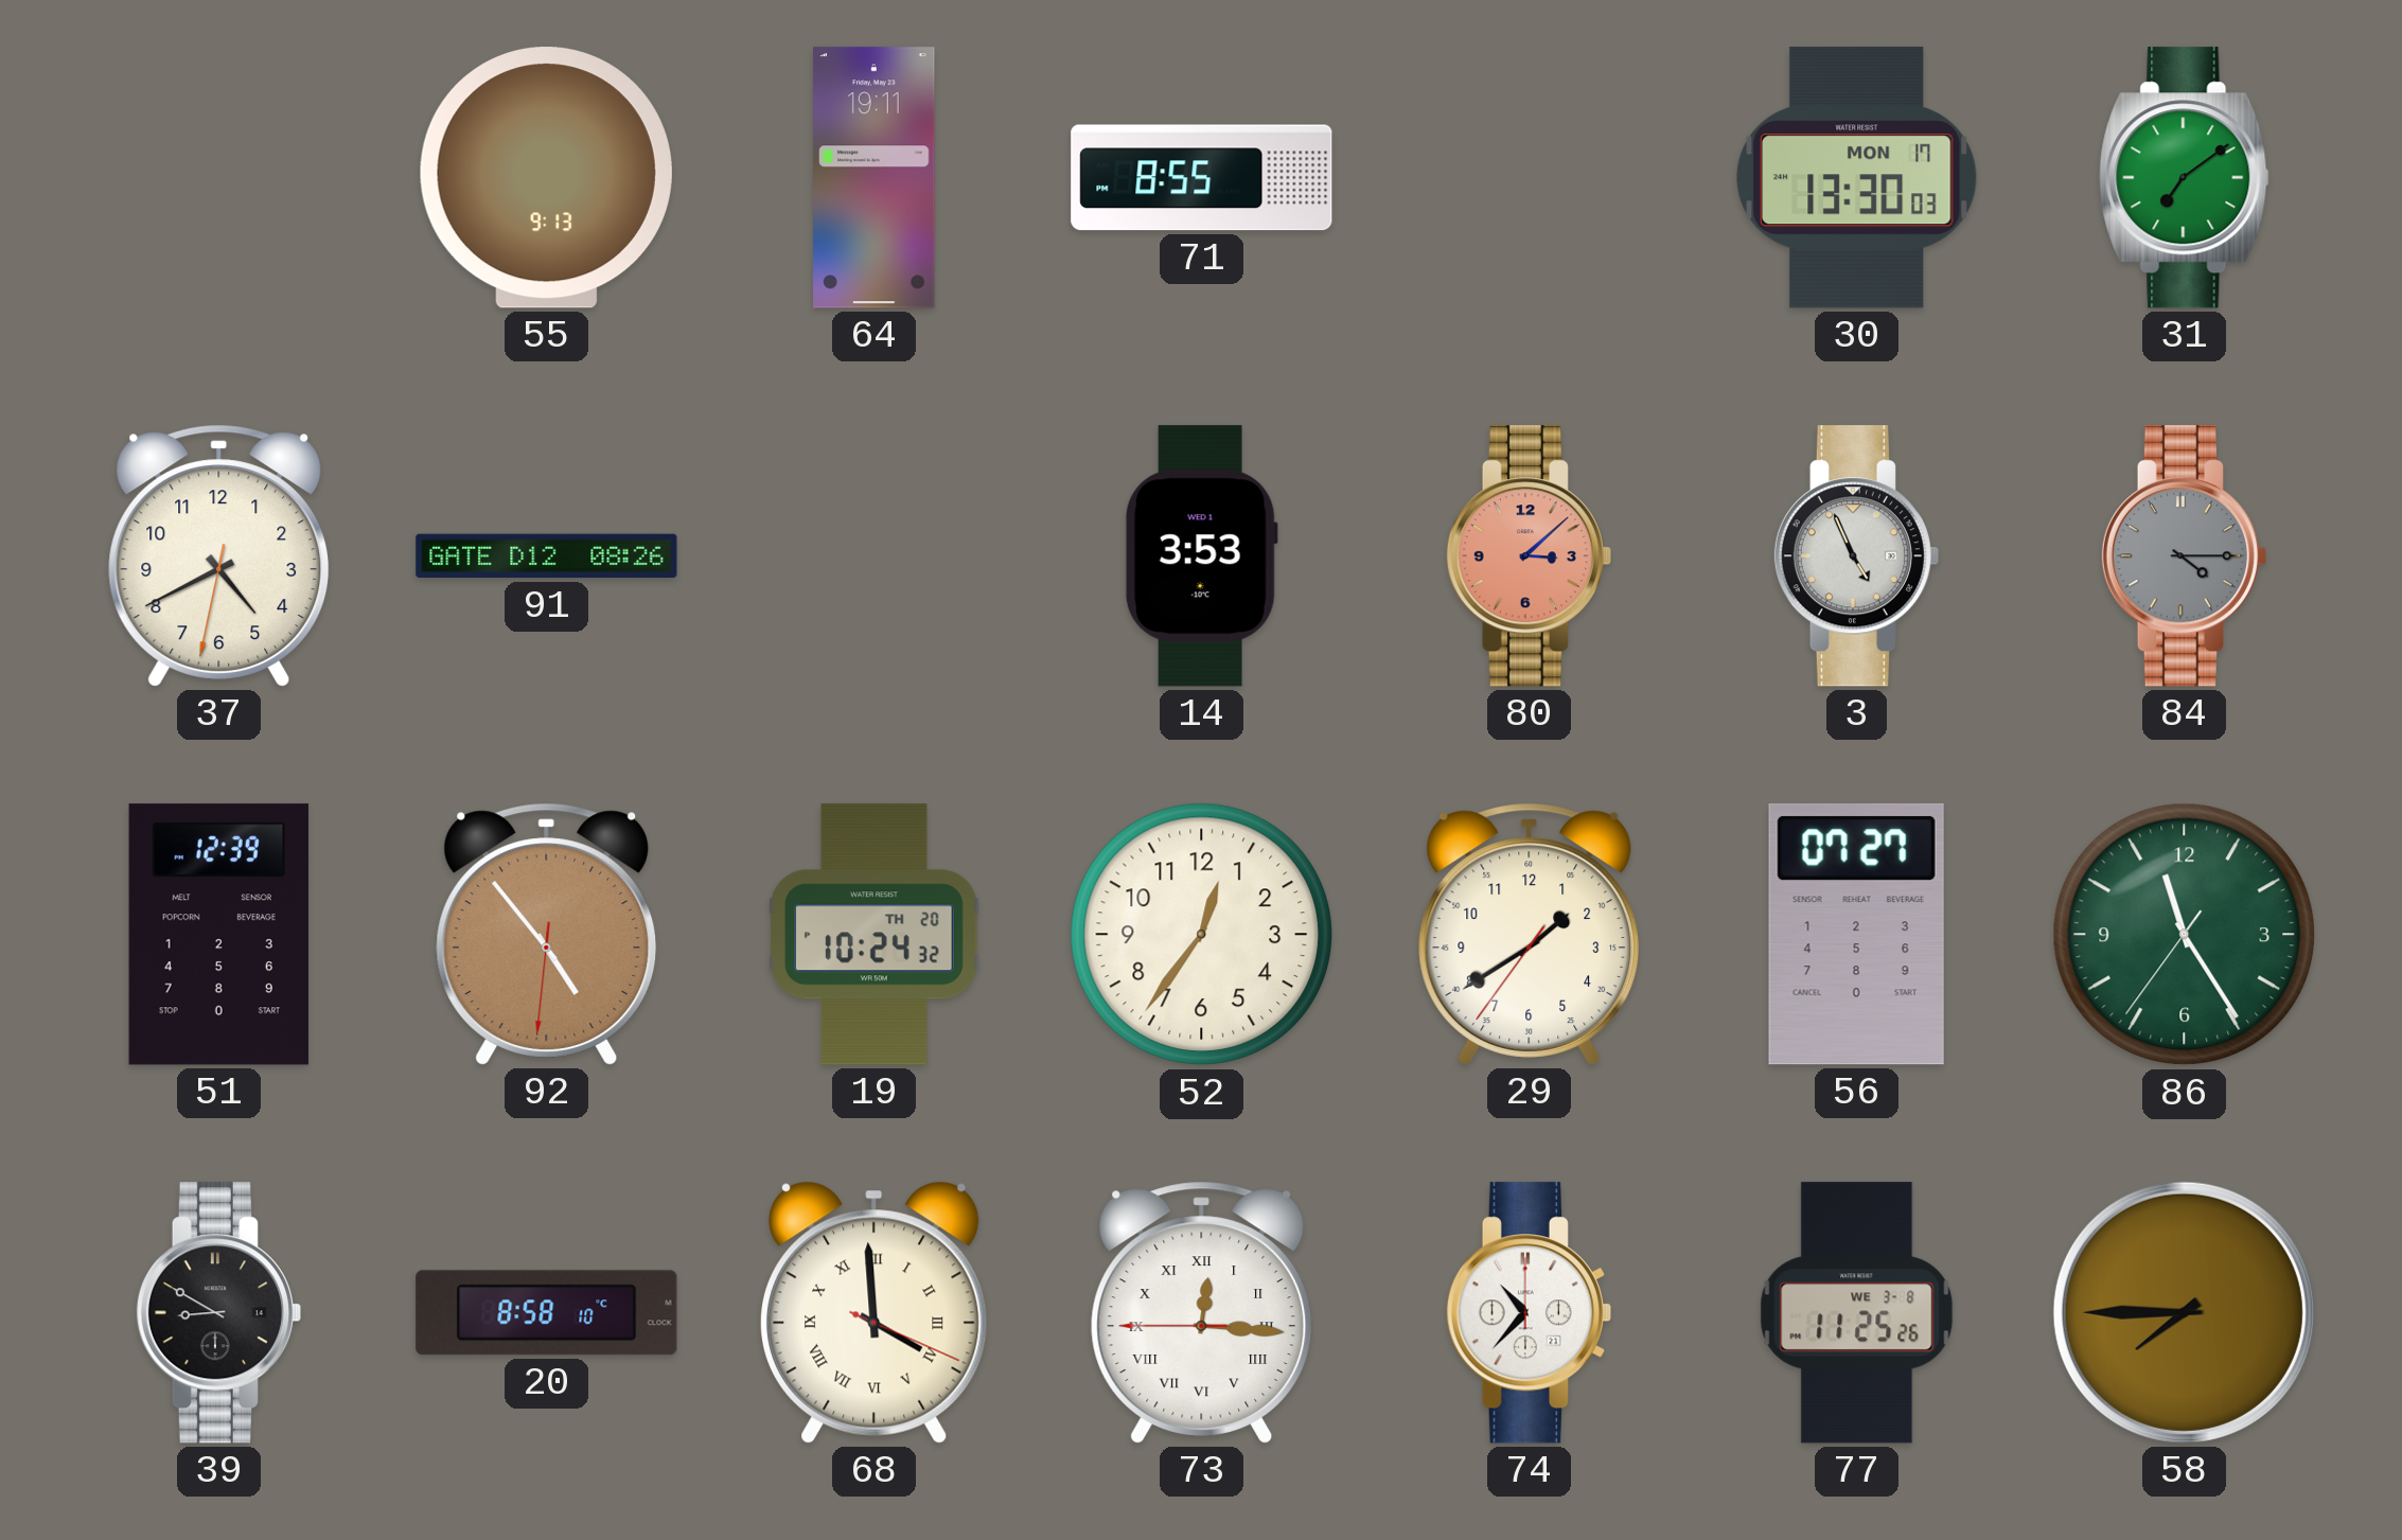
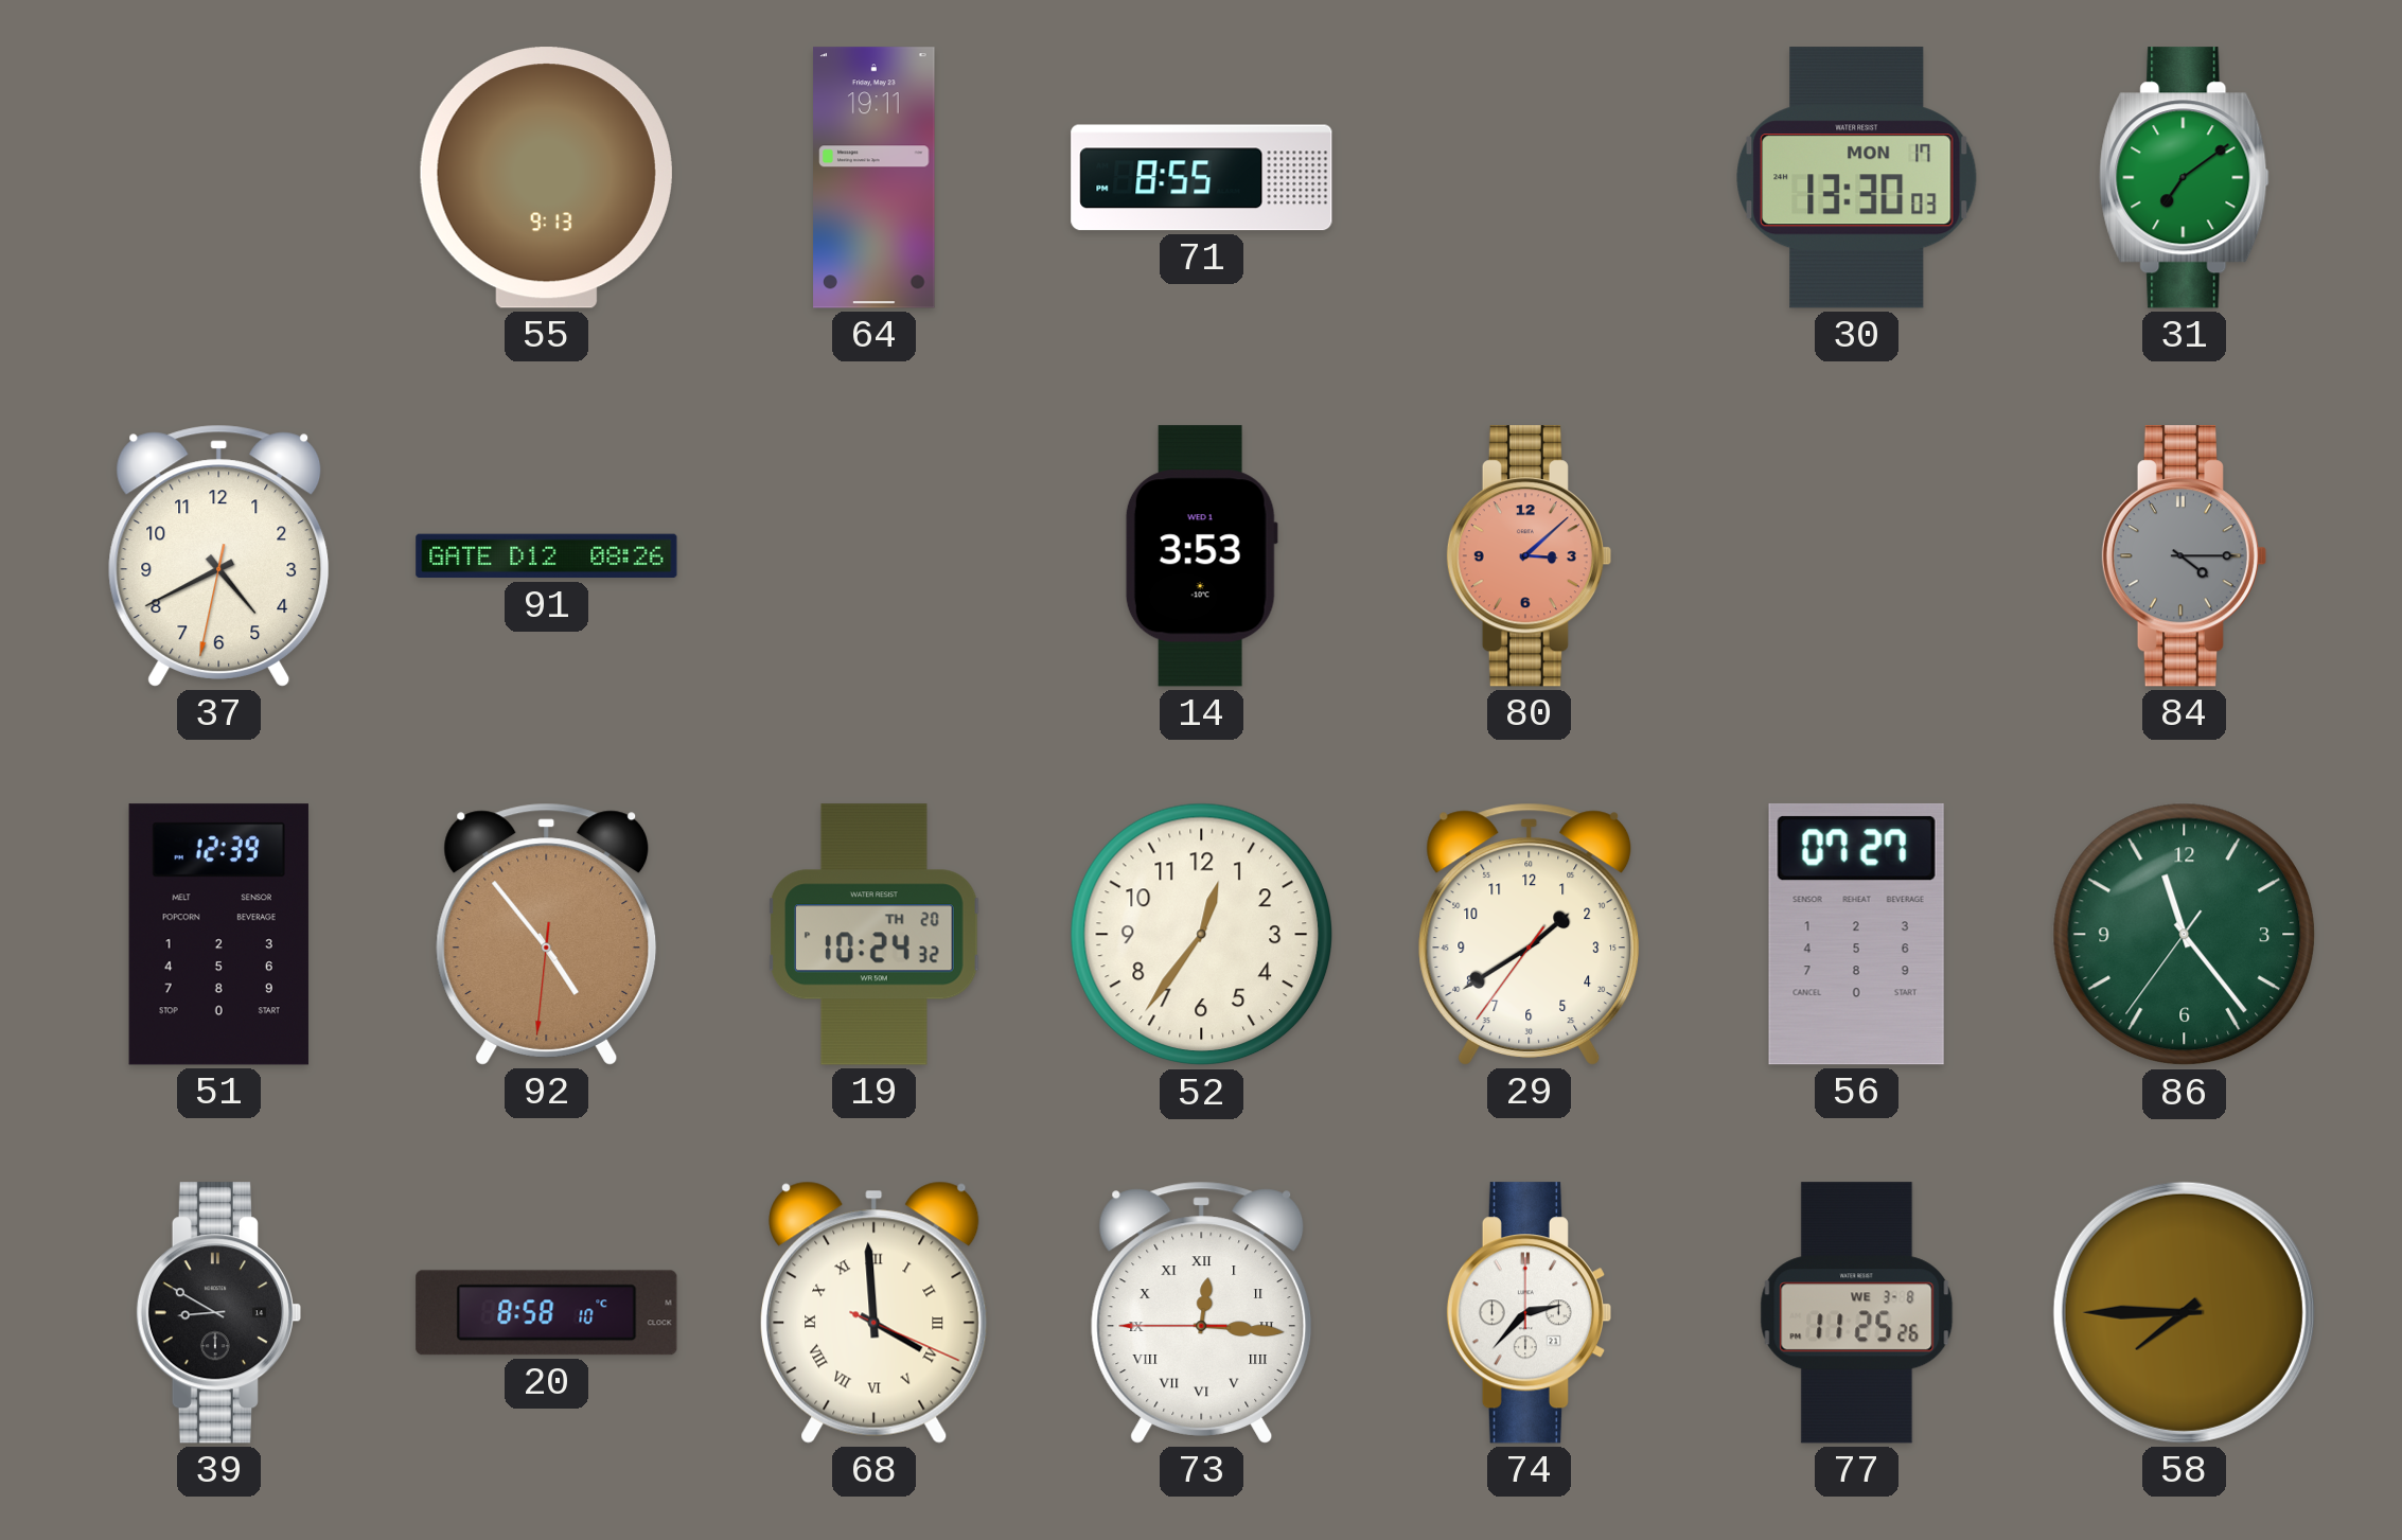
3: 4:56 -> none
86: 11:24 -> 11:23
74: 10:37 -> 2:37
